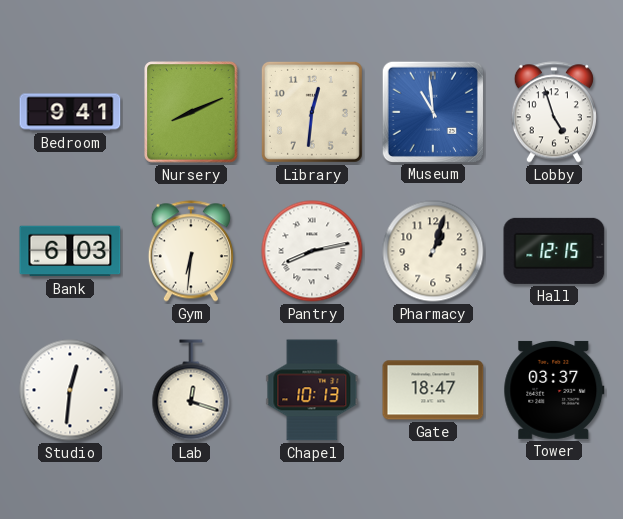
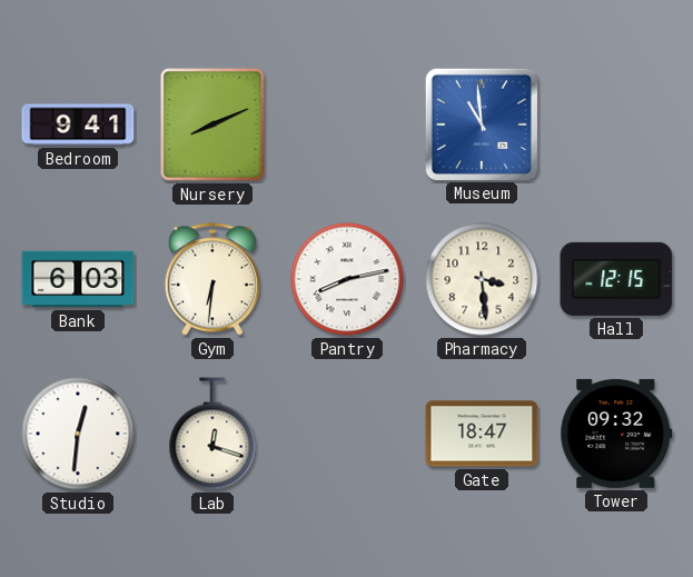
Library: 12:31 -> none
Lobby: 4:57 -> none
Pharmacy: 1:03 -> 3:29
Chapel: 10:13 -> none
Tower: 03:37 -> 09:32
